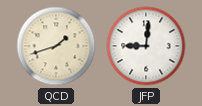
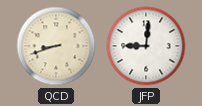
QCD: 1:42 -> 8:42
